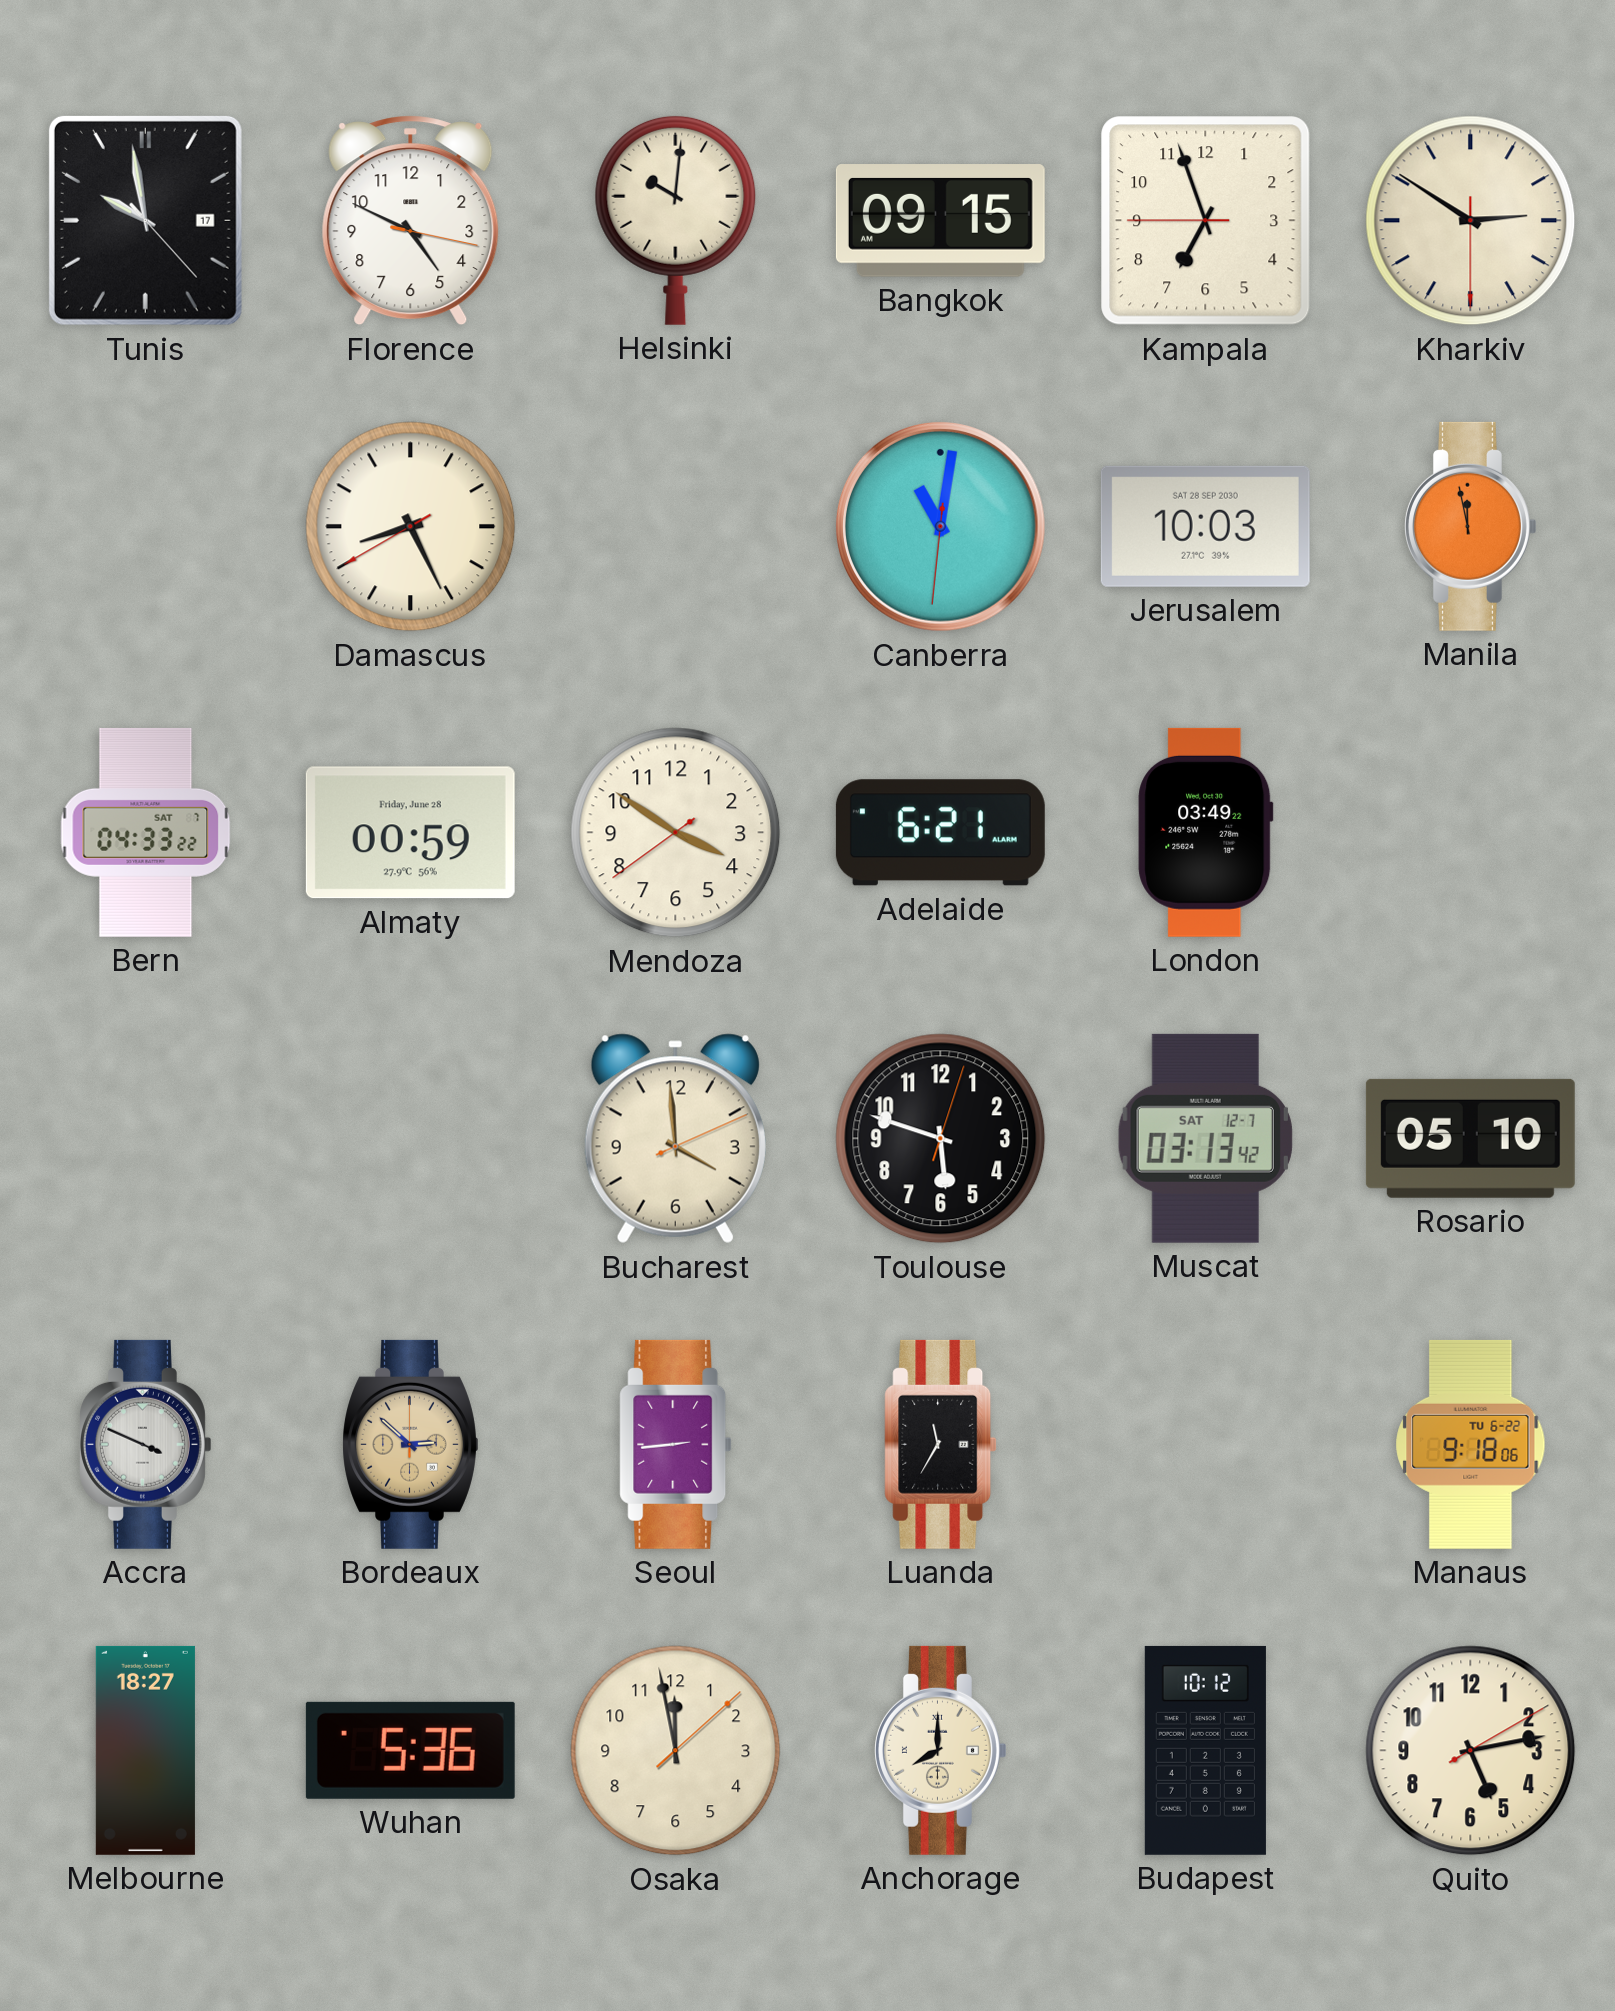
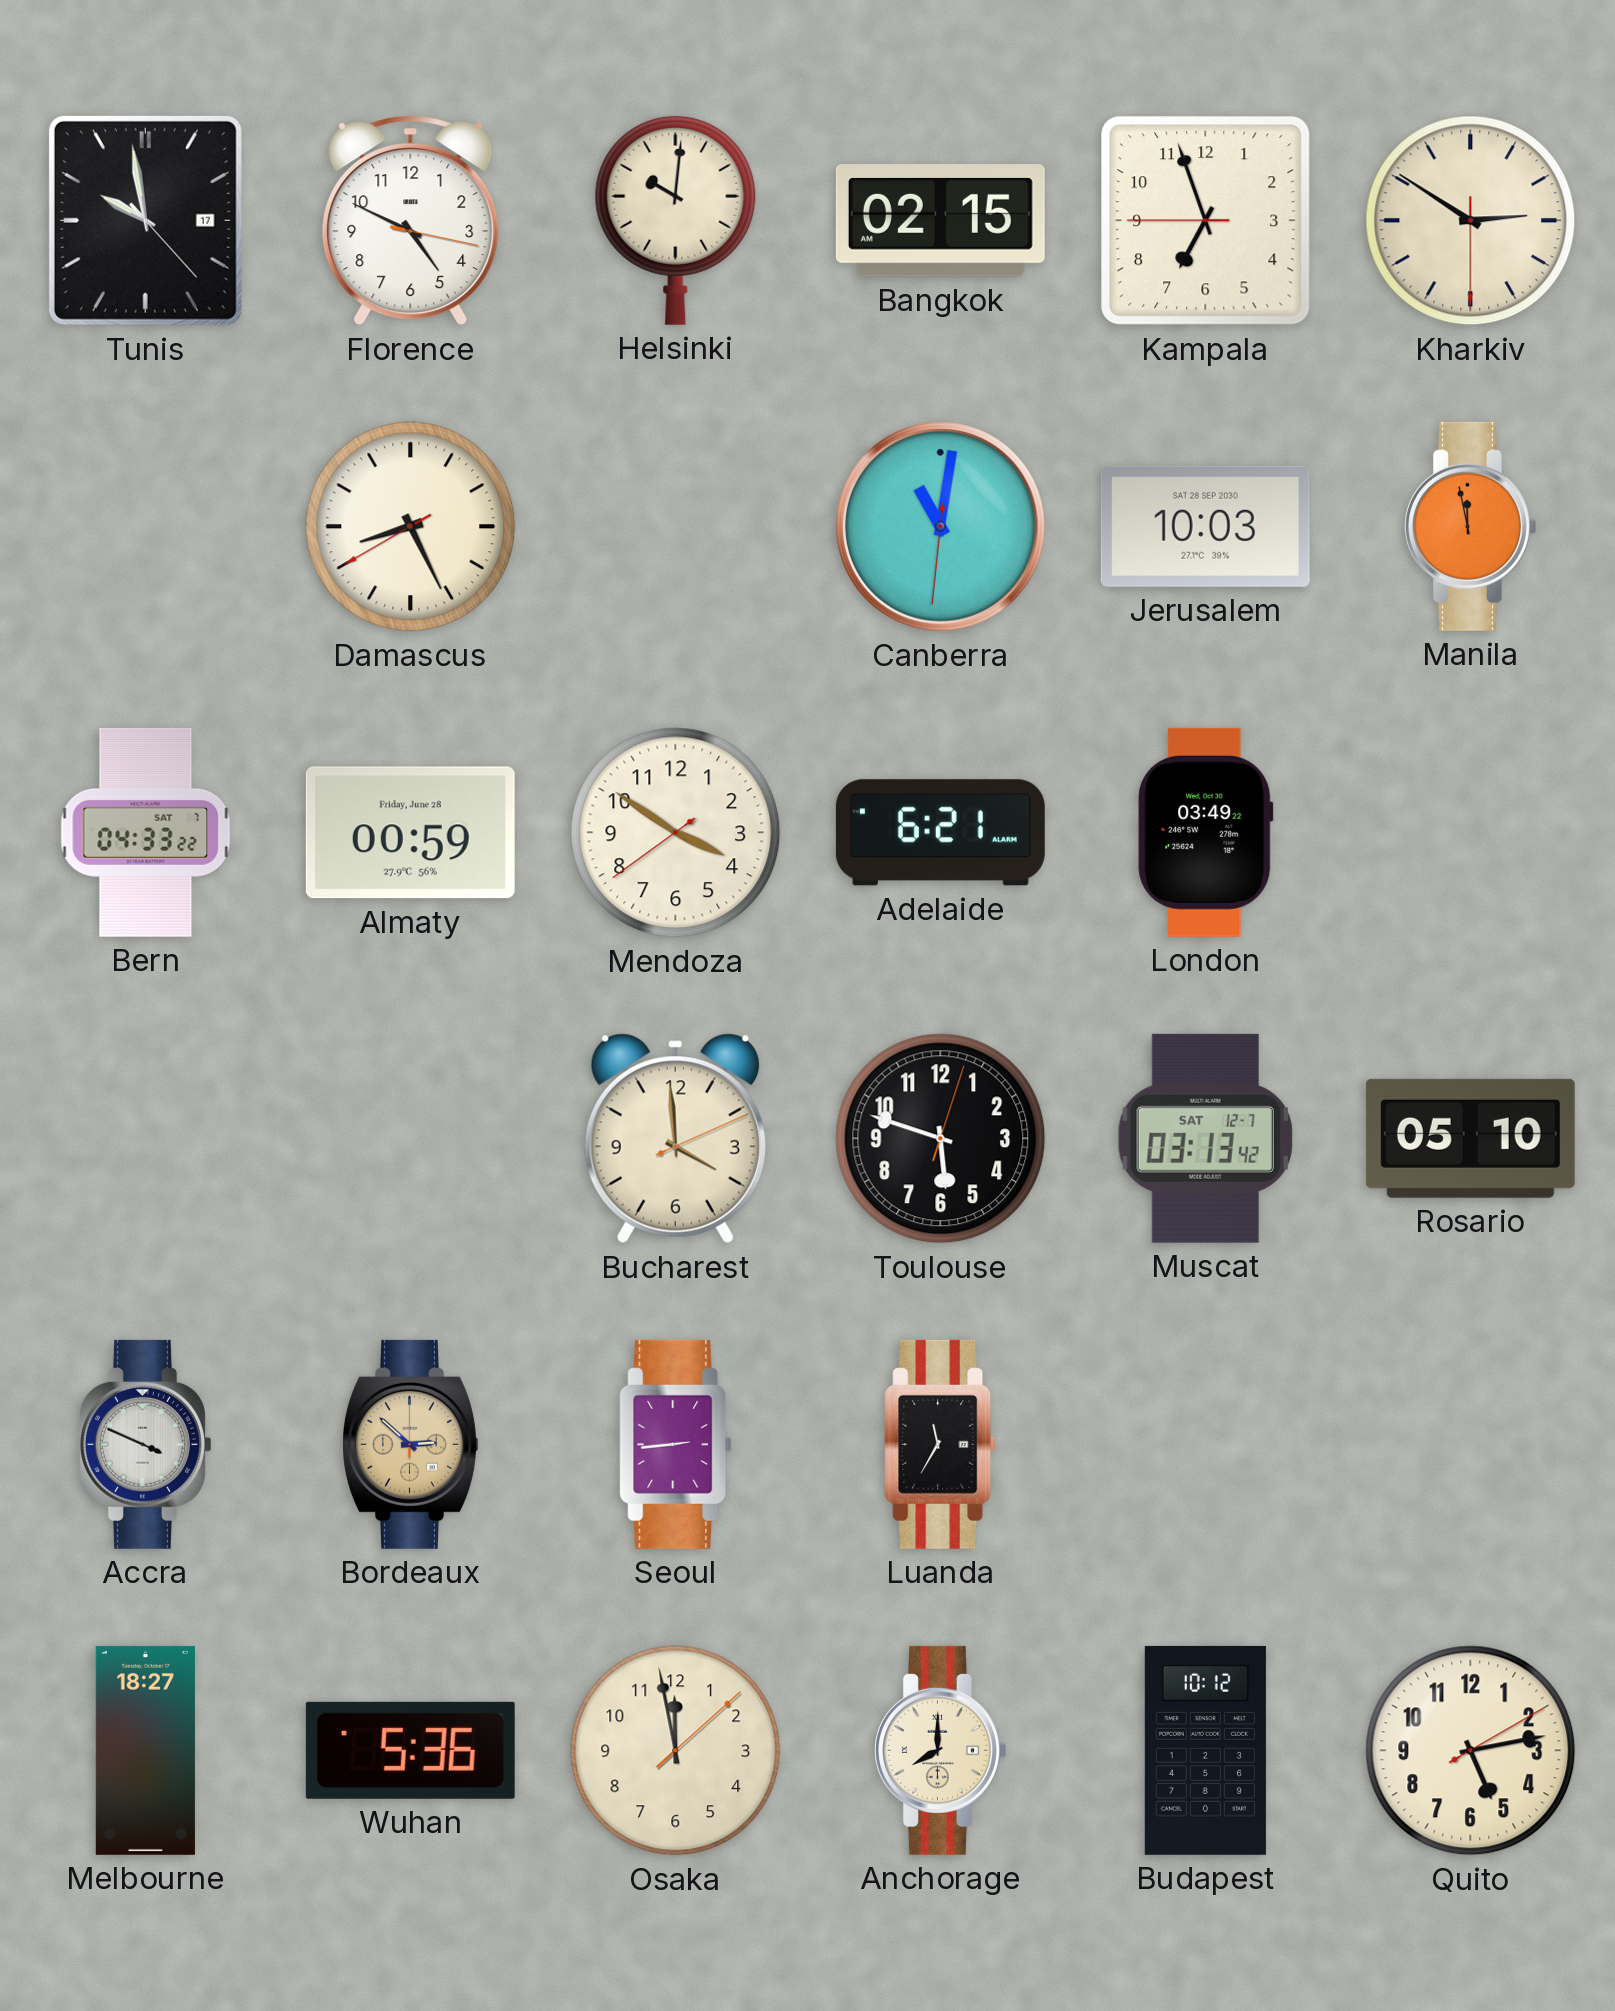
Bangkok: 09:15 -> 02:15
Manaus: 9:18 -> none
